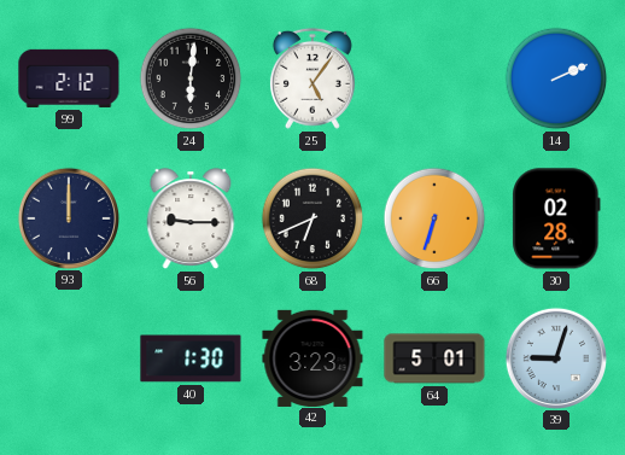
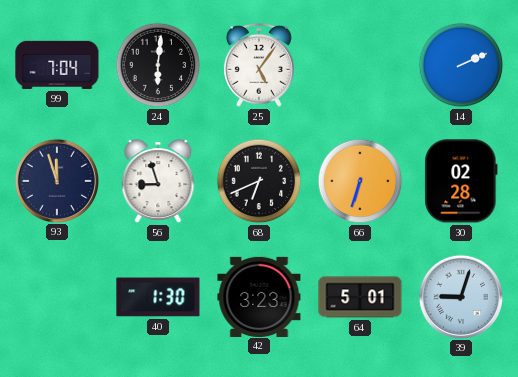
99: 2:12 -> 7:04
93: 12:00 -> 11:57
56: 9:15 -> 8:57
